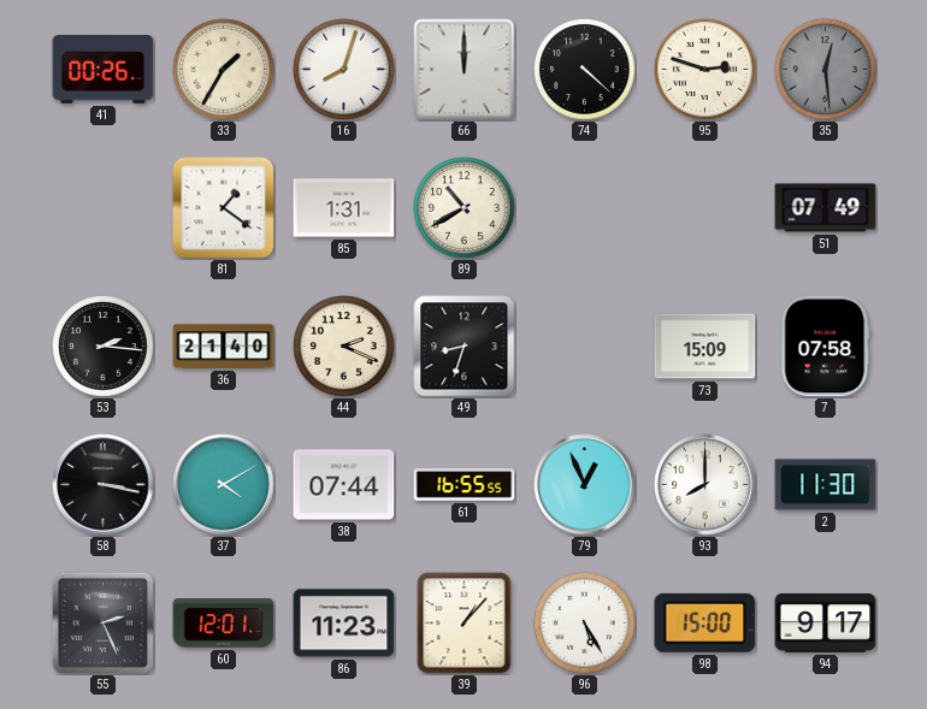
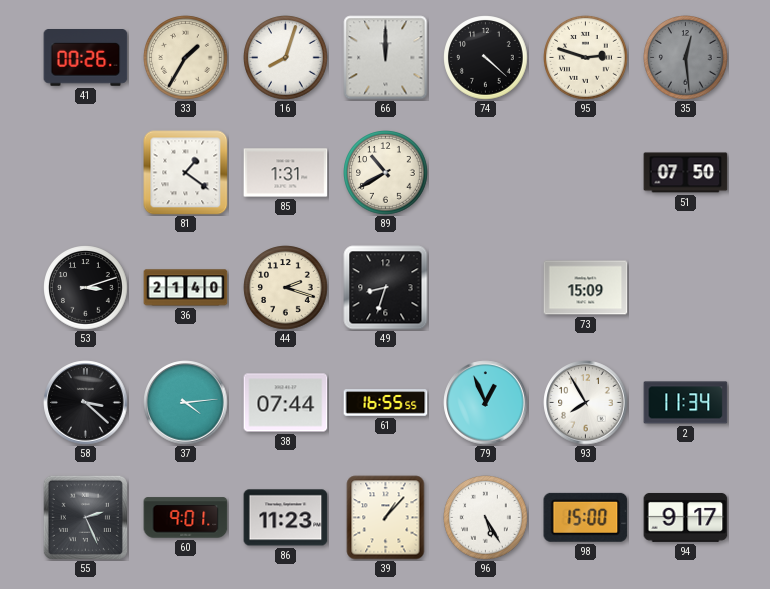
51: 07:49 -> 07:50
53: 2:16 -> 3:12
44: 2:19 -> 2:18
7: 07:58 -> none
58: 3:17 -> 3:22
37: 4:10 -> 4:14
93: 8:00 -> 7:55
2: 11:30 -> 11:34
60: 12:01 -> 9:01
